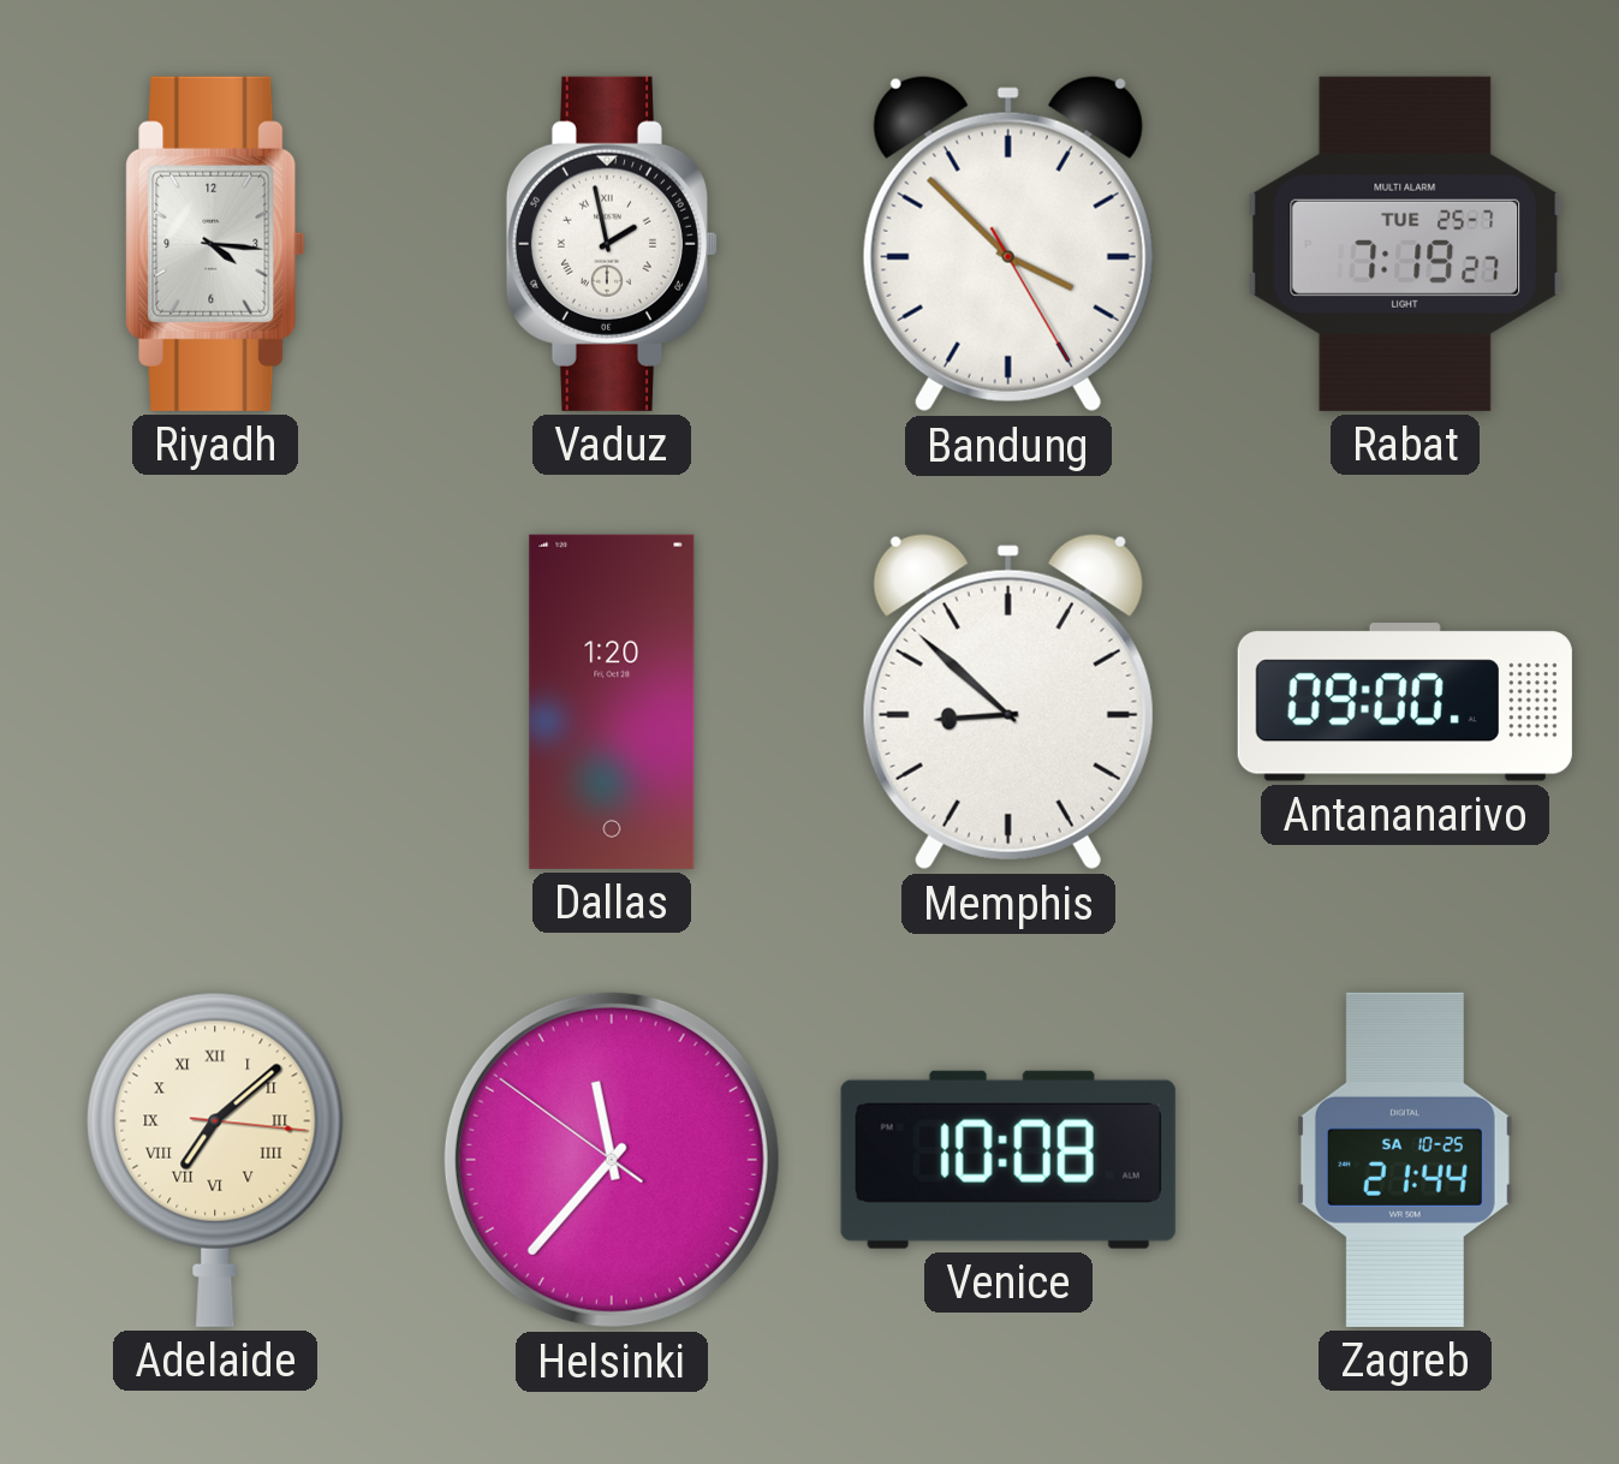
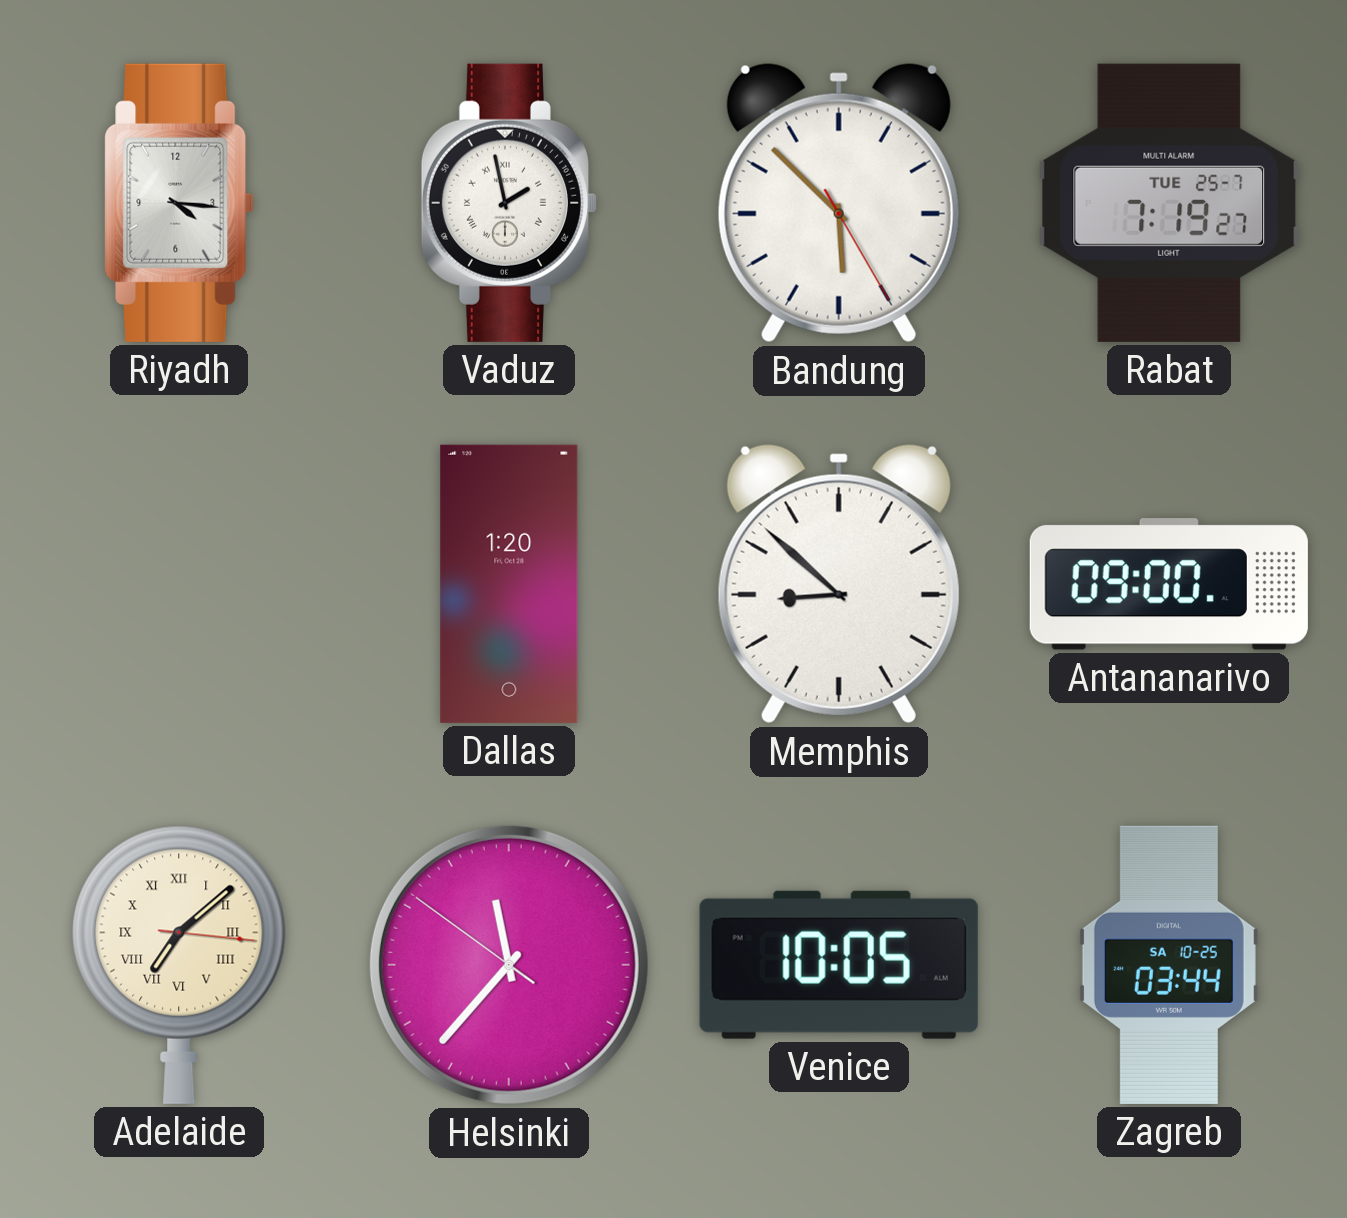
Bandung: 3:52 -> 5:52
Venice: 10:08 -> 10:05
Zagreb: 21:44 -> 03:44
